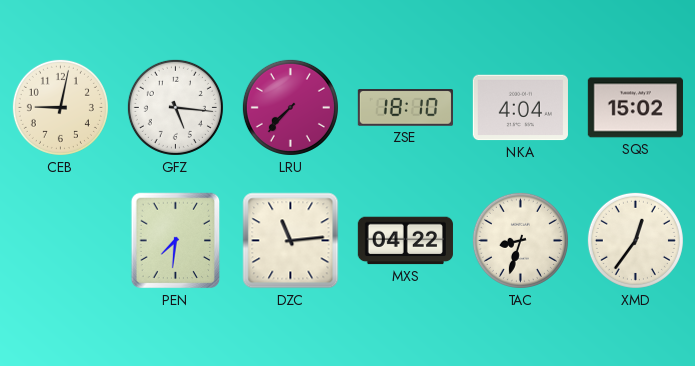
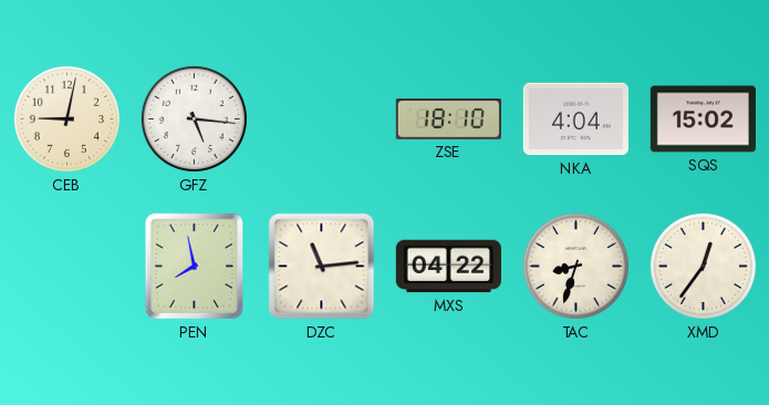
LRU: 7:37 -> none
PEN: 7:31 -> 7:58
